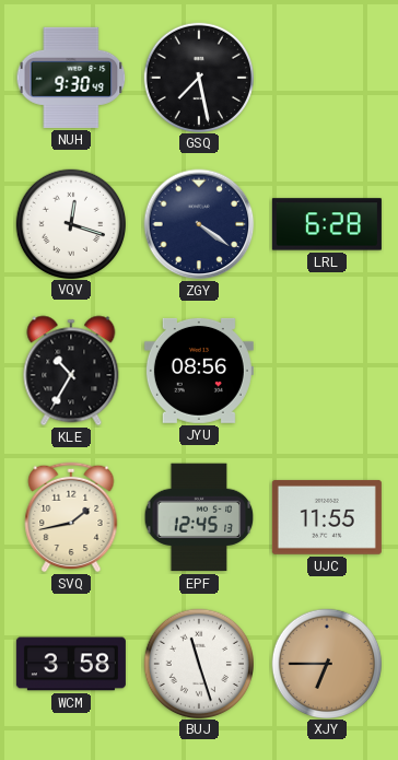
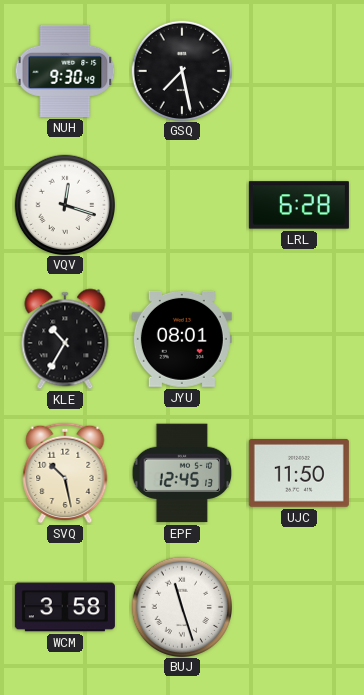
ZGY: 4:21 -> none
JYU: 08:56 -> 08:01
SVQ: 1:43 -> 10:28
UJC: 11:55 -> 11:50
XJY: 6:45 -> none
